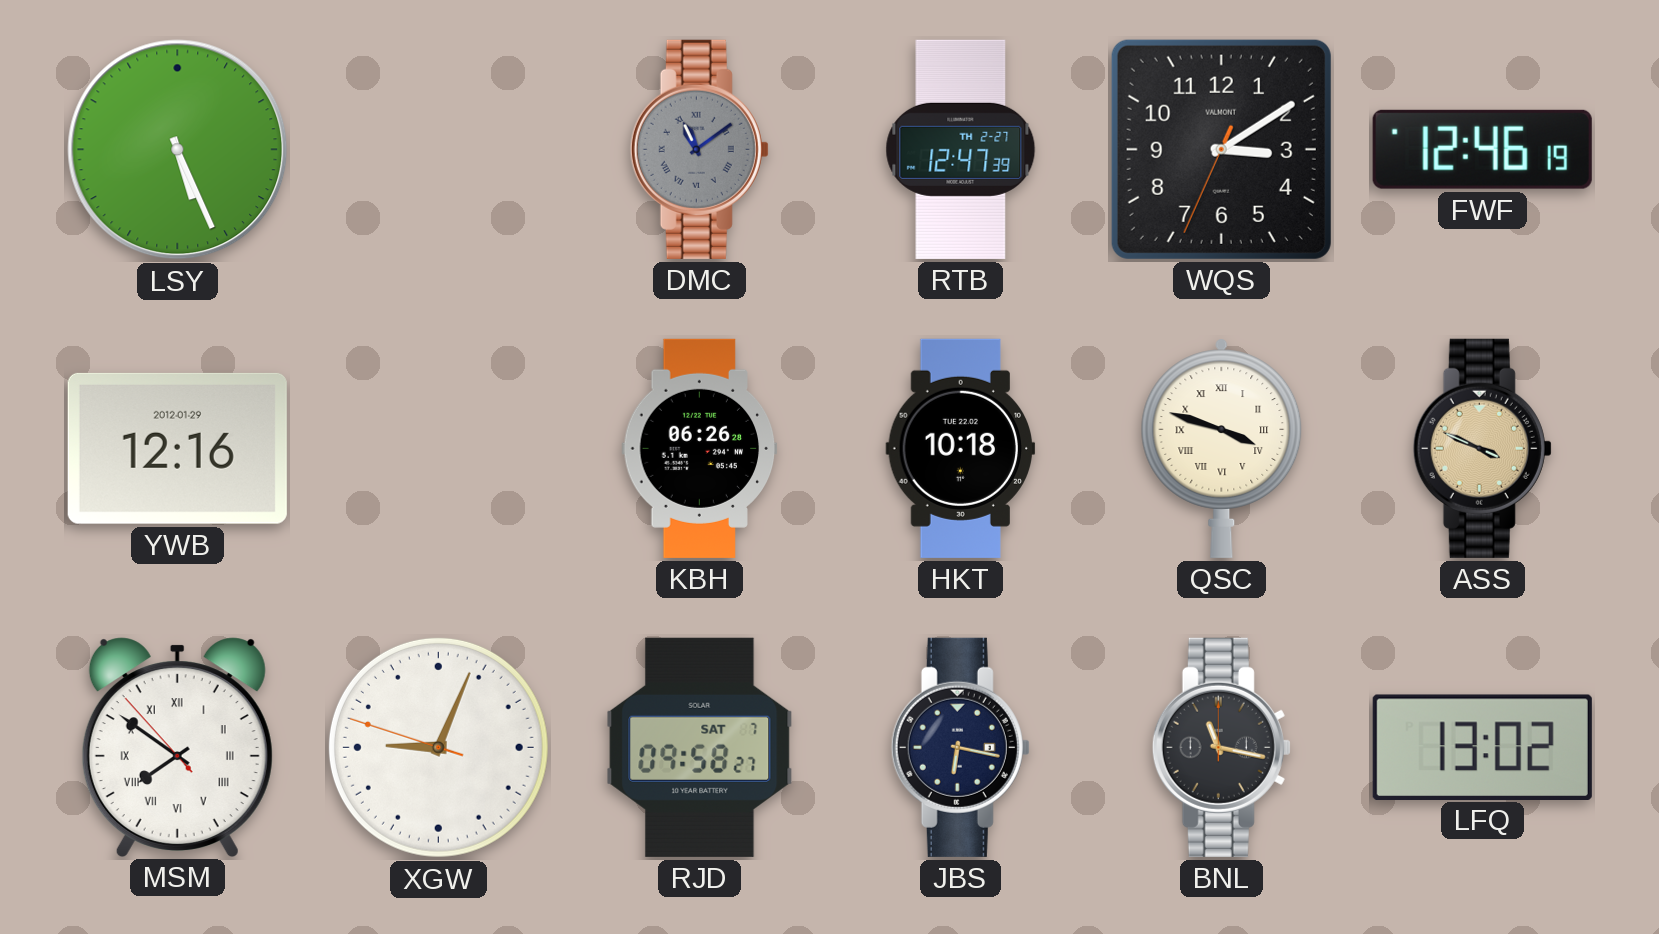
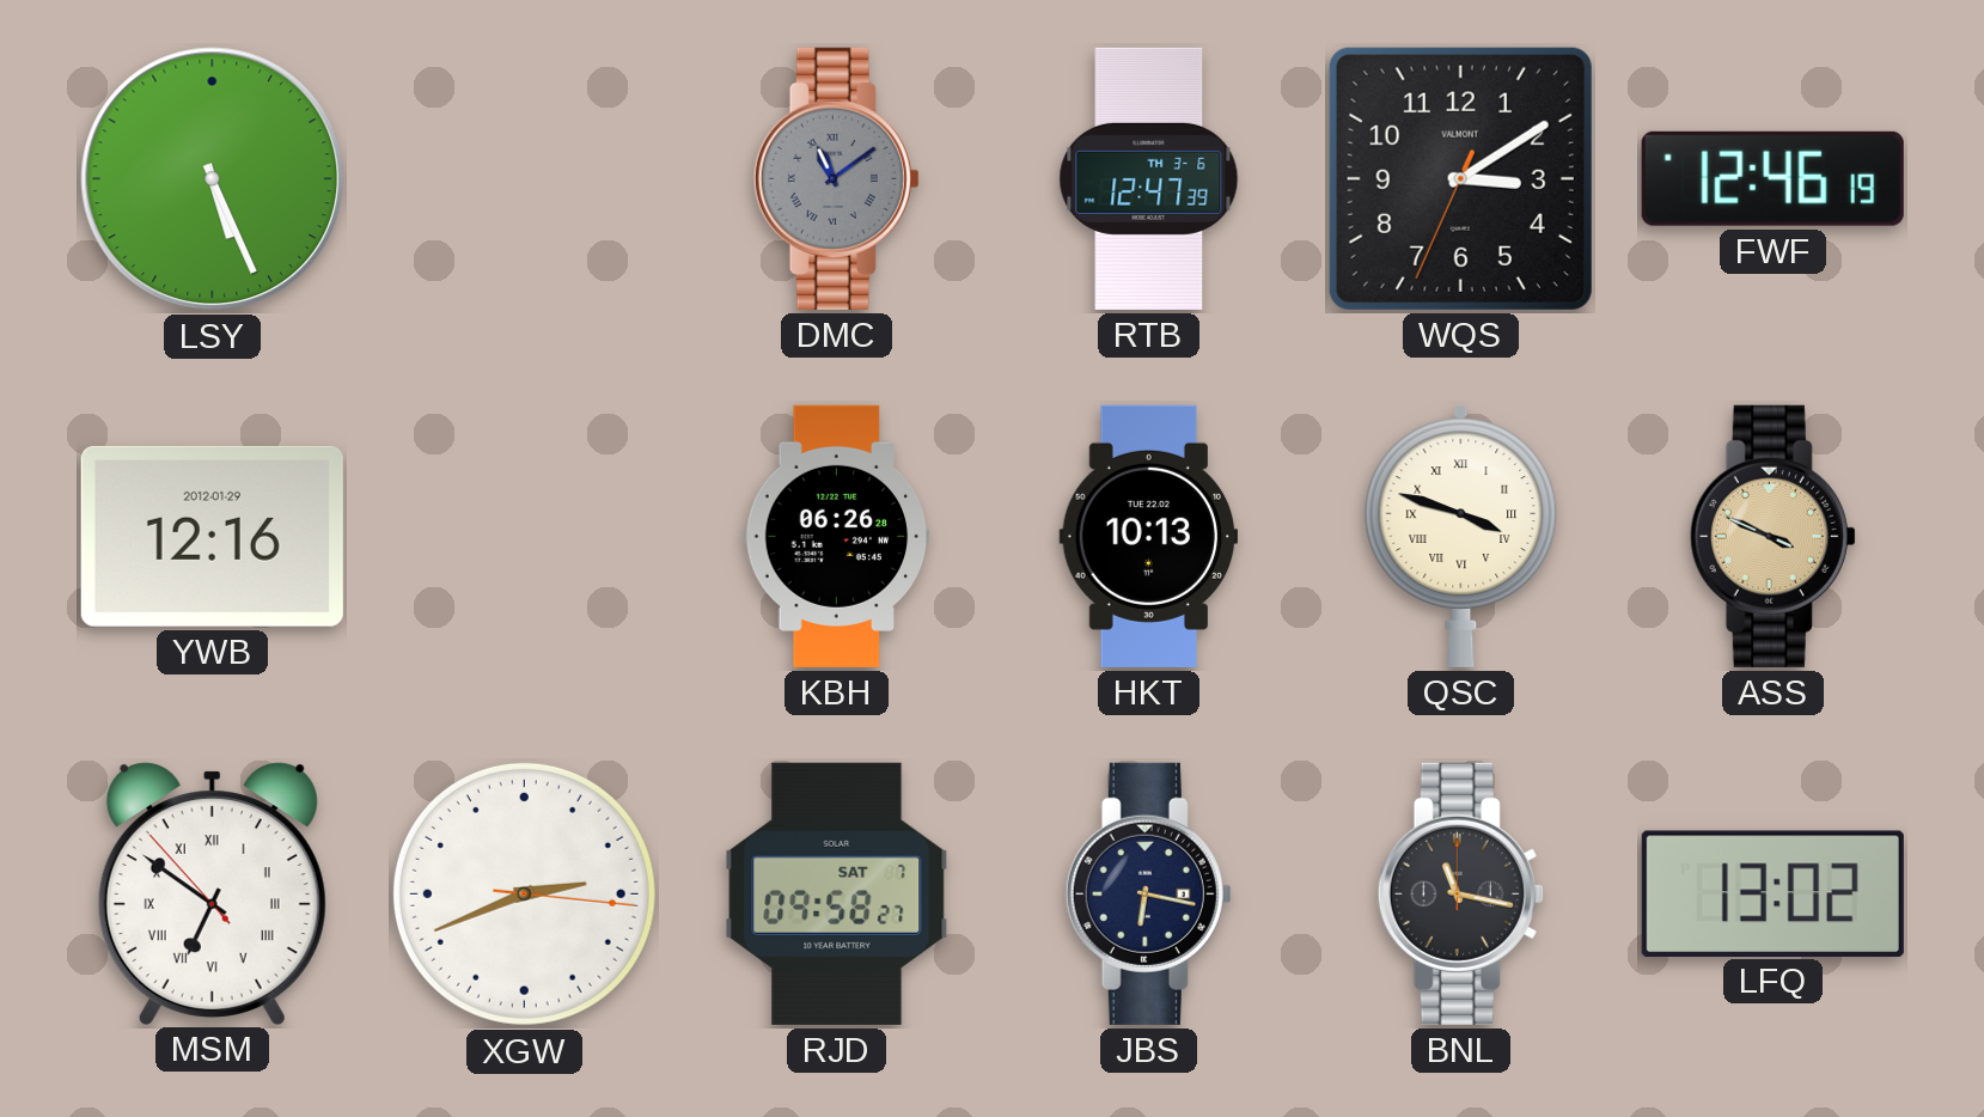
RTB date: TH 2-27 -> TH 3-6
HKT: 10:18 -> 10:13
MSM: 7:50 -> 6:50
XGW: 9:03 -> 2:41
